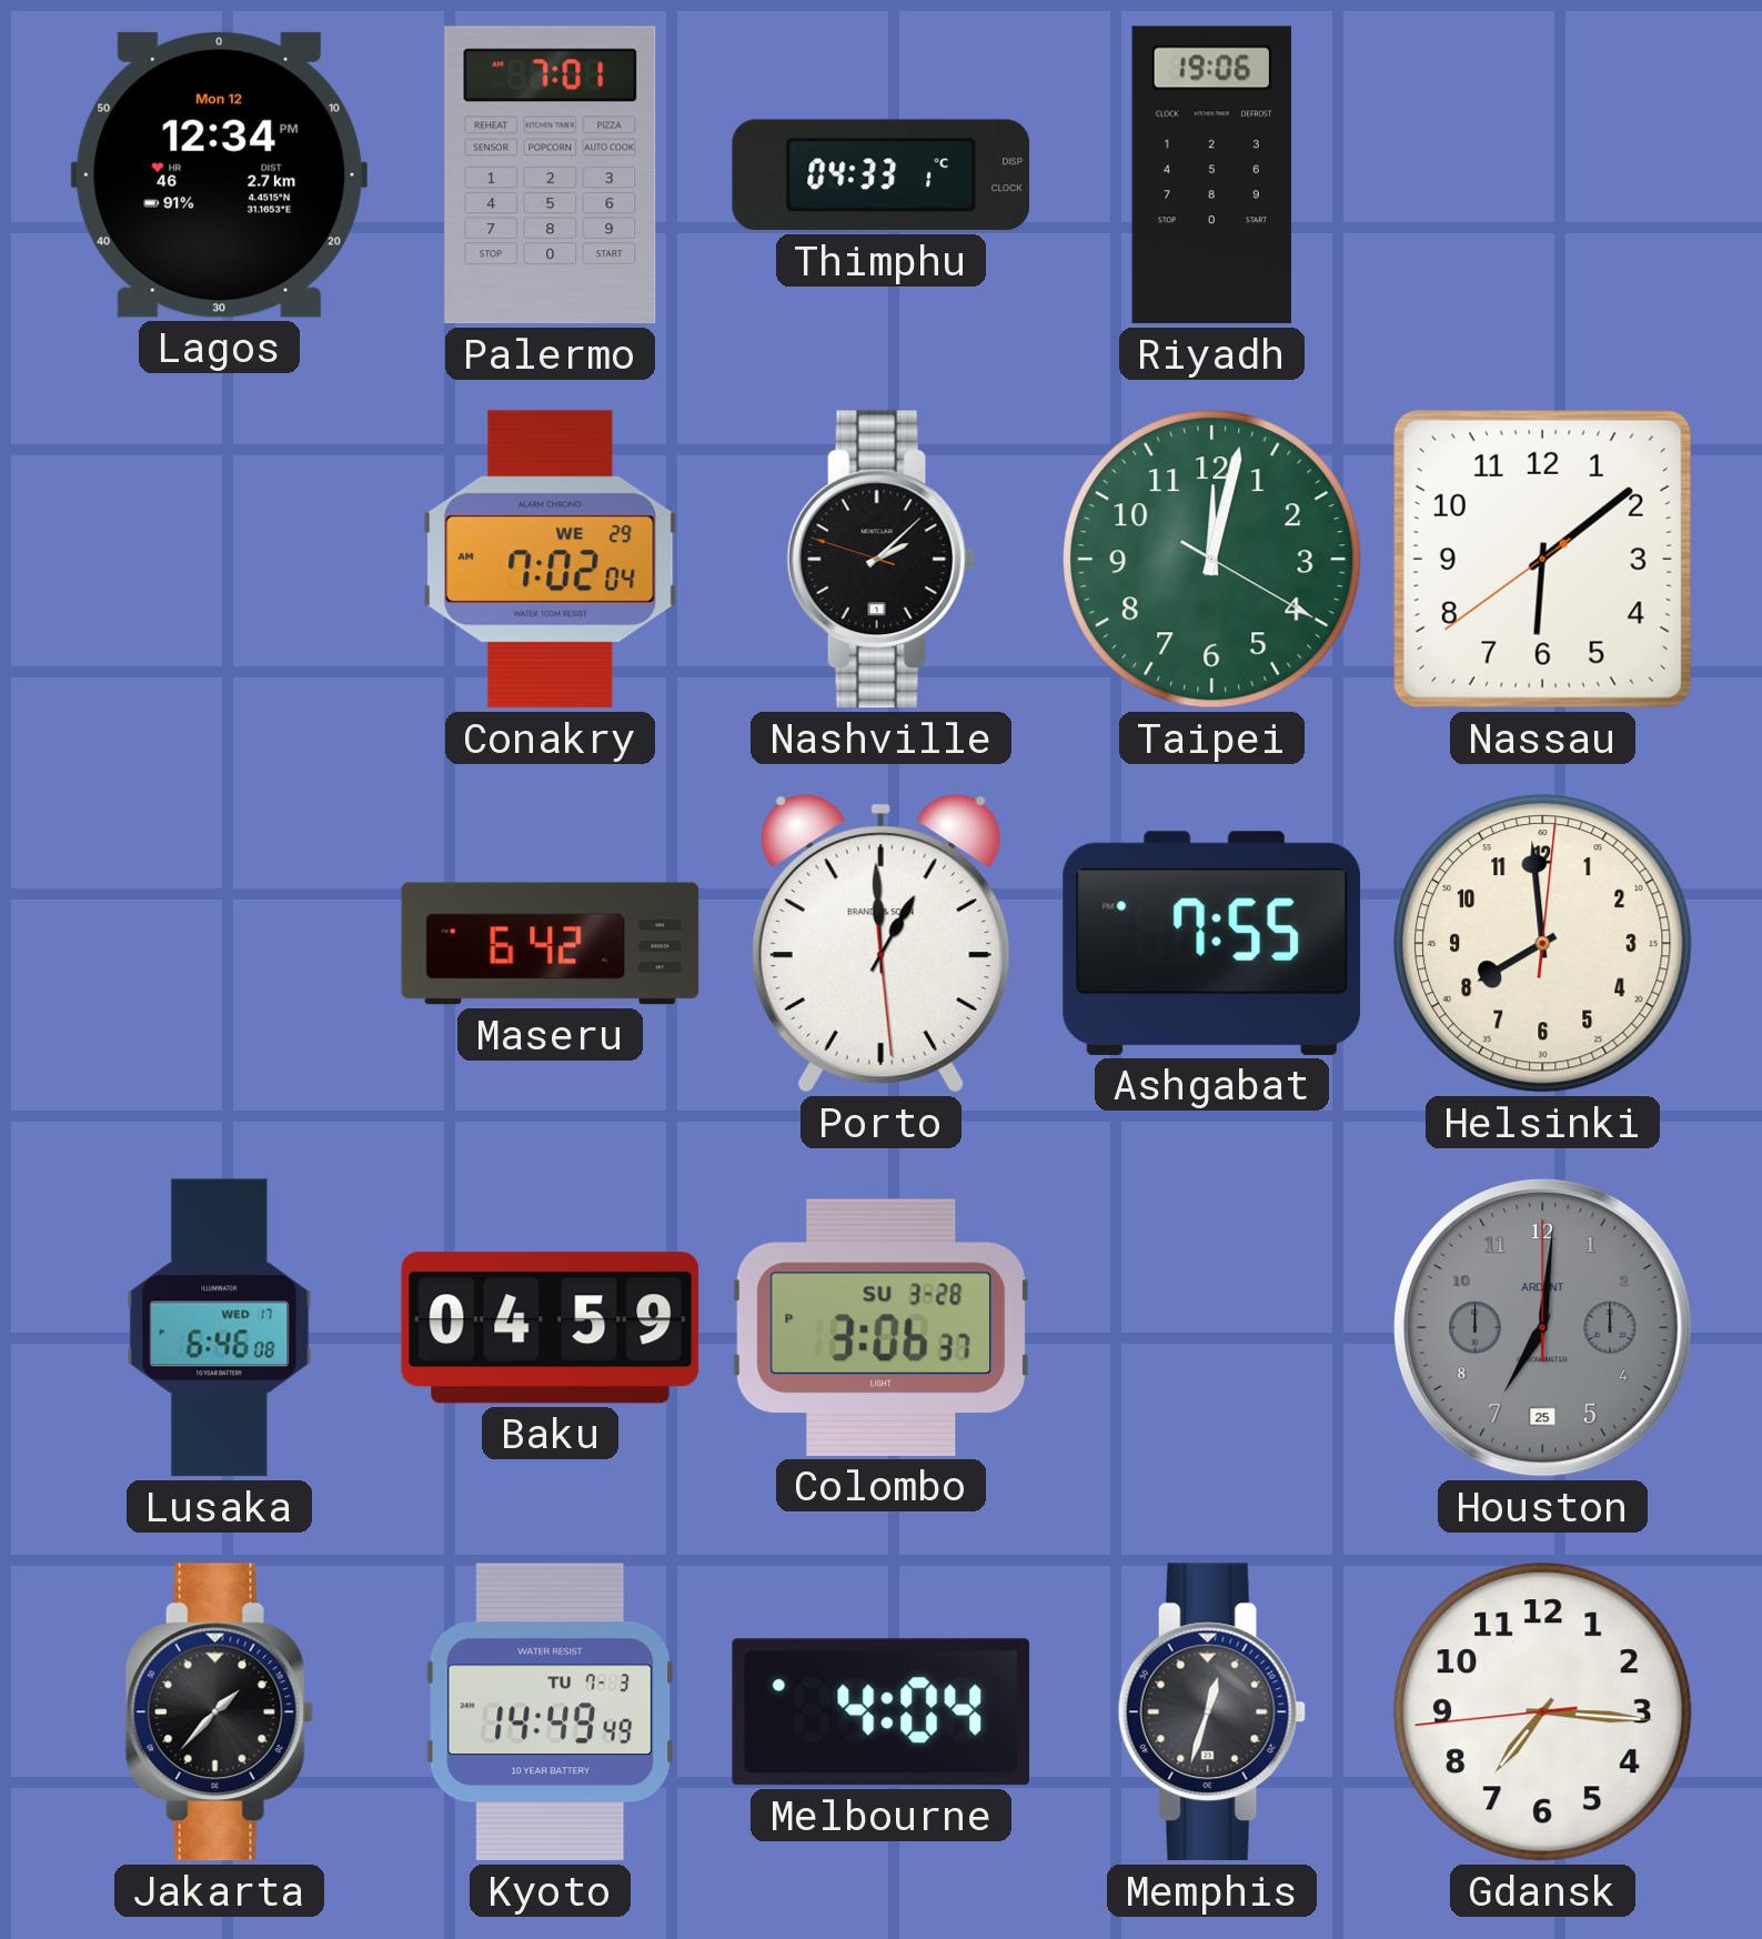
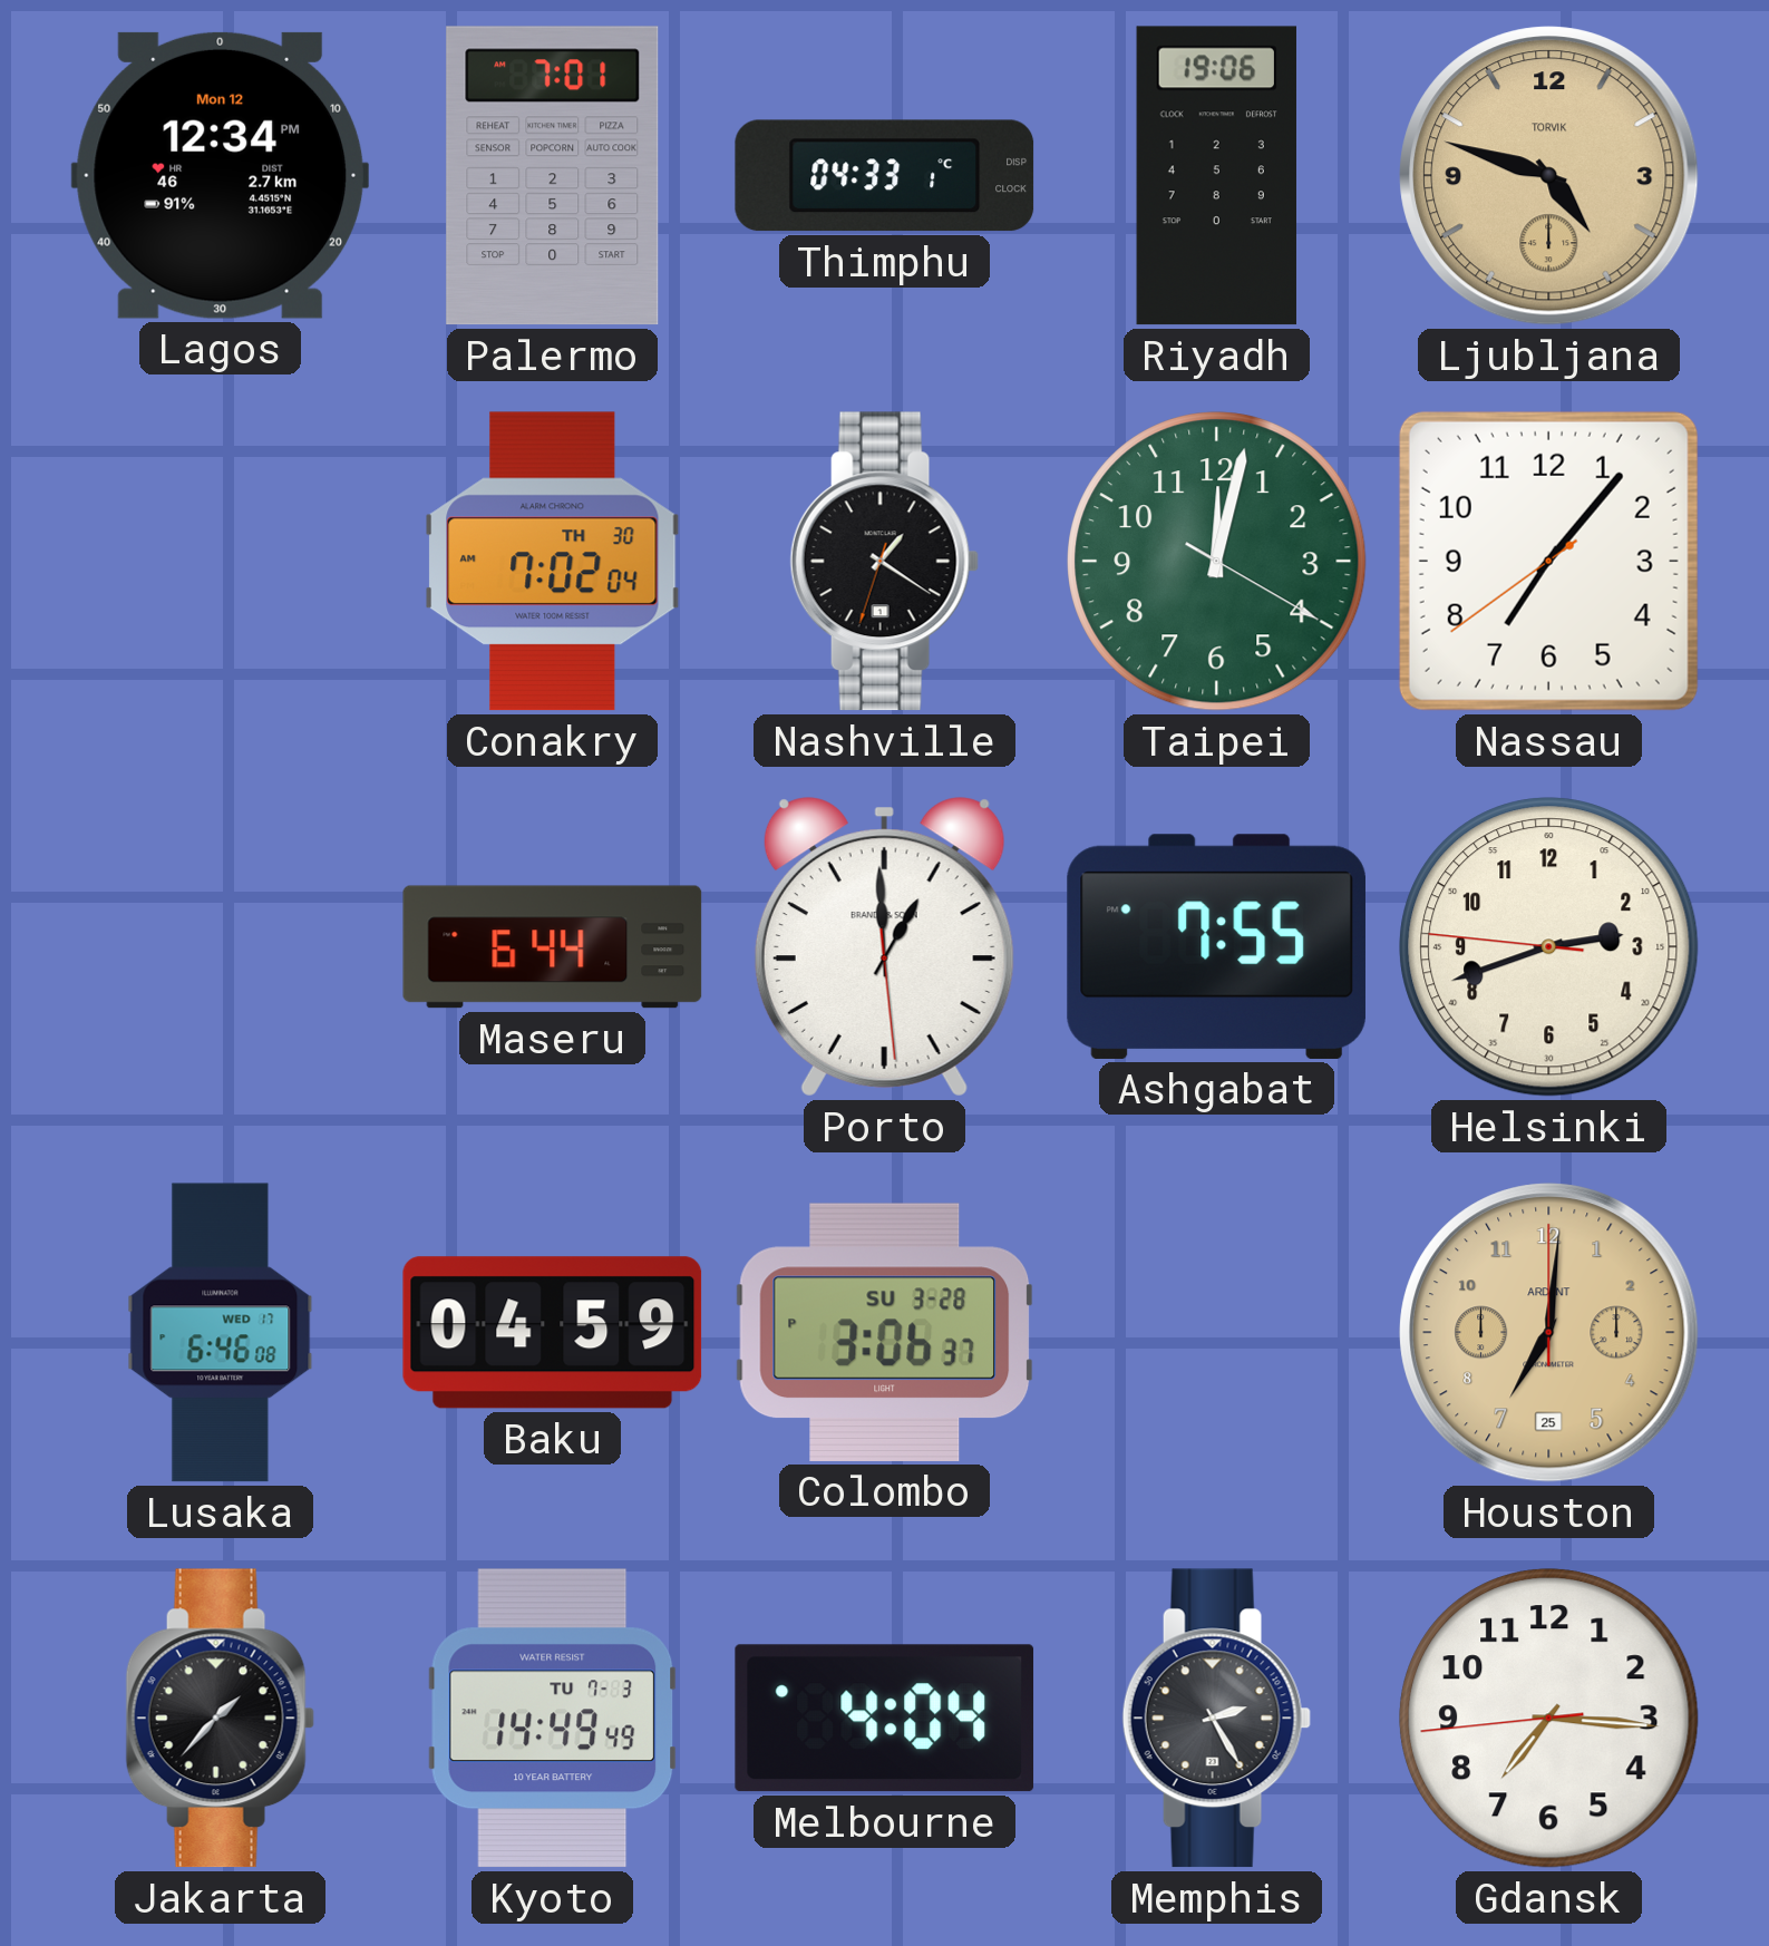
Ljubljana: none -> 4:48
Conakry date: WE 29 -> TH 30
Nashville: 2:07 -> 1:20
Nassau: 6:08 -> 7:06
Maseru: 6:42 -> 6:44
Helsinki: 7:59 -> 2:41
Houston dial: grey -> champagne
Memphis: 12:33 -> 2:25
